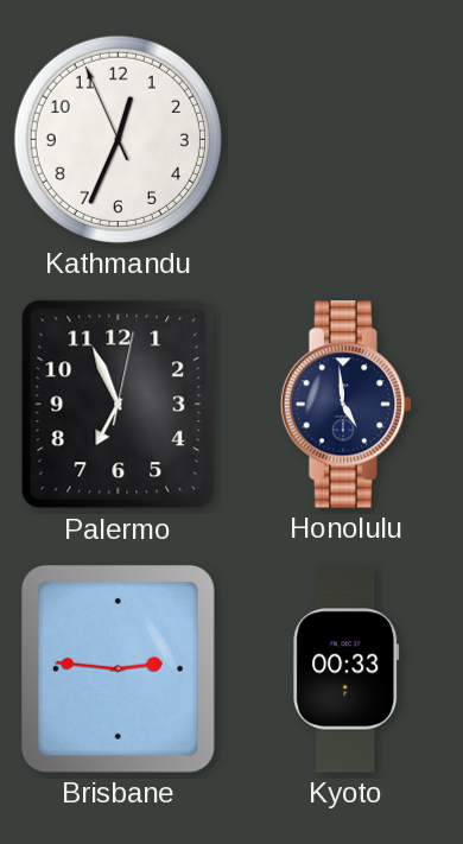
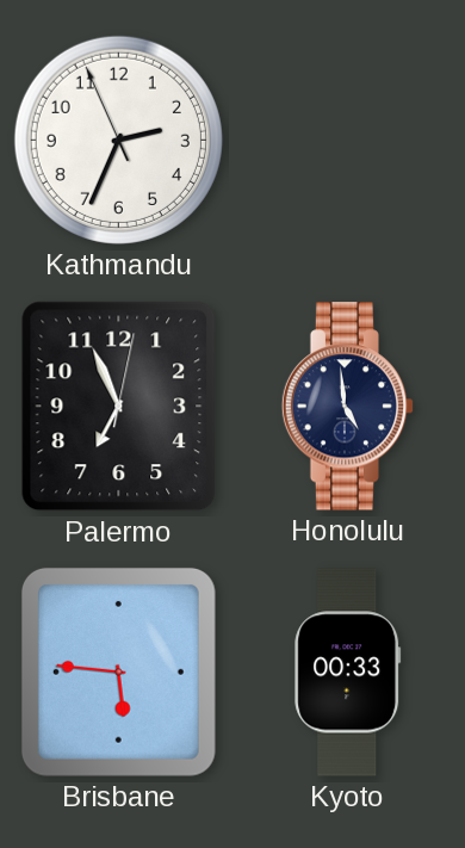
Kathmandu: 12:33 -> 2:33
Brisbane: 2:46 -> 5:46
